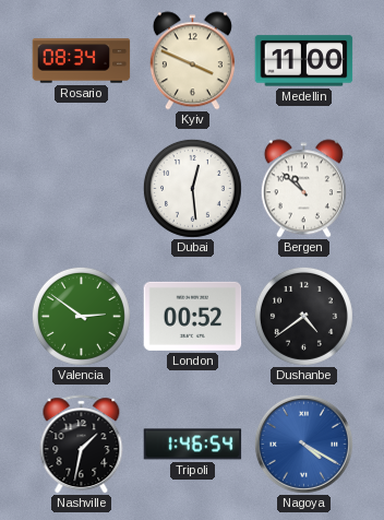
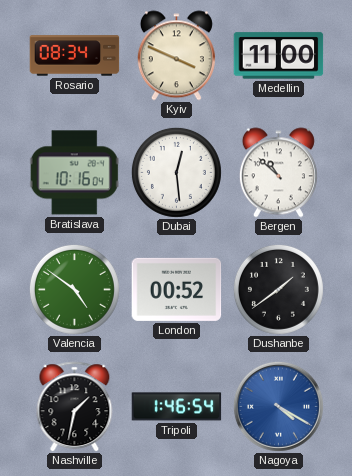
Bratislava: none -> 10:16
Valencia: 2:51 -> 4:51
Dushanbe: 4:39 -> 1:39
